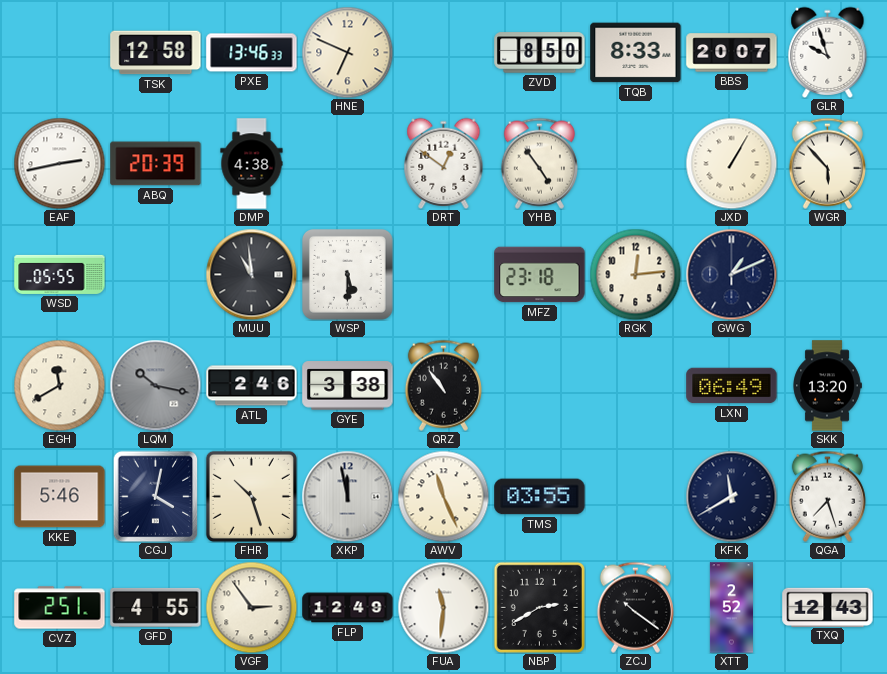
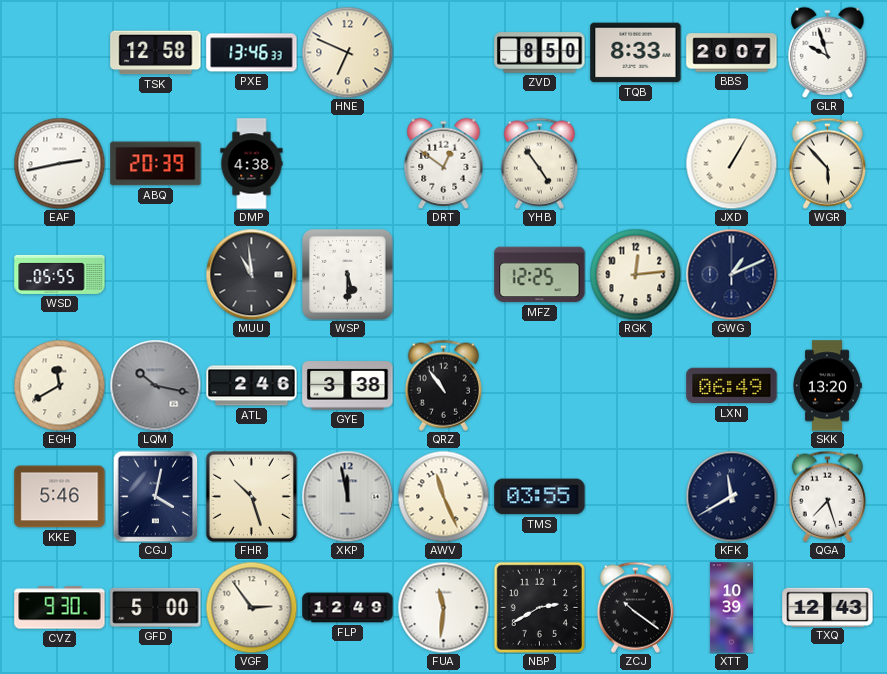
MFZ: 23:18 -> 12:25
CVZ: 2:51 -> 9:30
GFD: 4:55 -> 5:00
XTT: 2:52 -> 10:39
